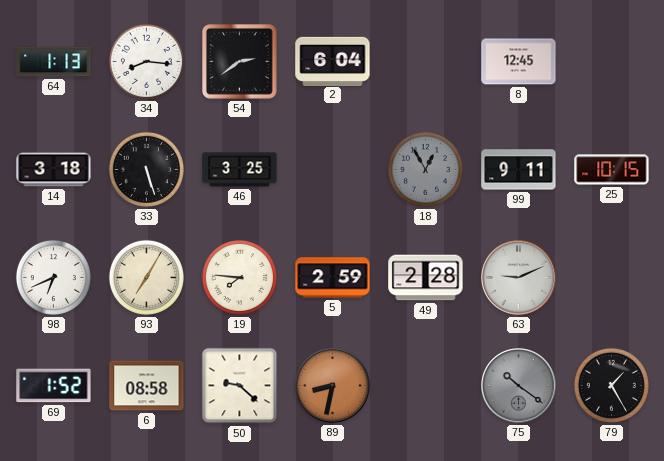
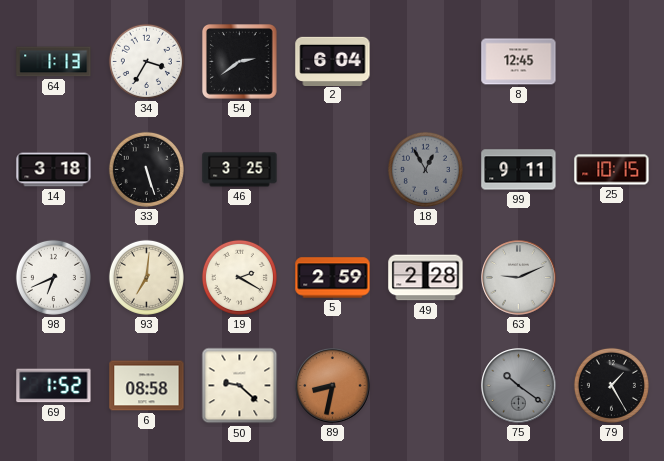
34: 8:16 -> 3:35
93: 7:05 -> 7:01
19: 7:46 -> 2:20
